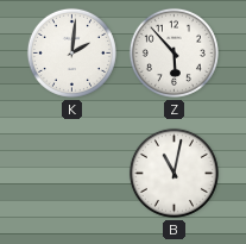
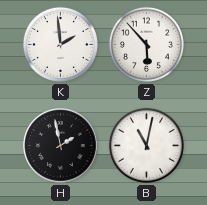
K: 2:01 -> 1:59
H: none -> 1:58
